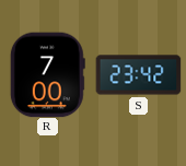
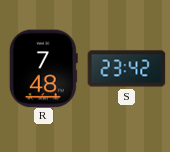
R: 7:00 -> 7:48
